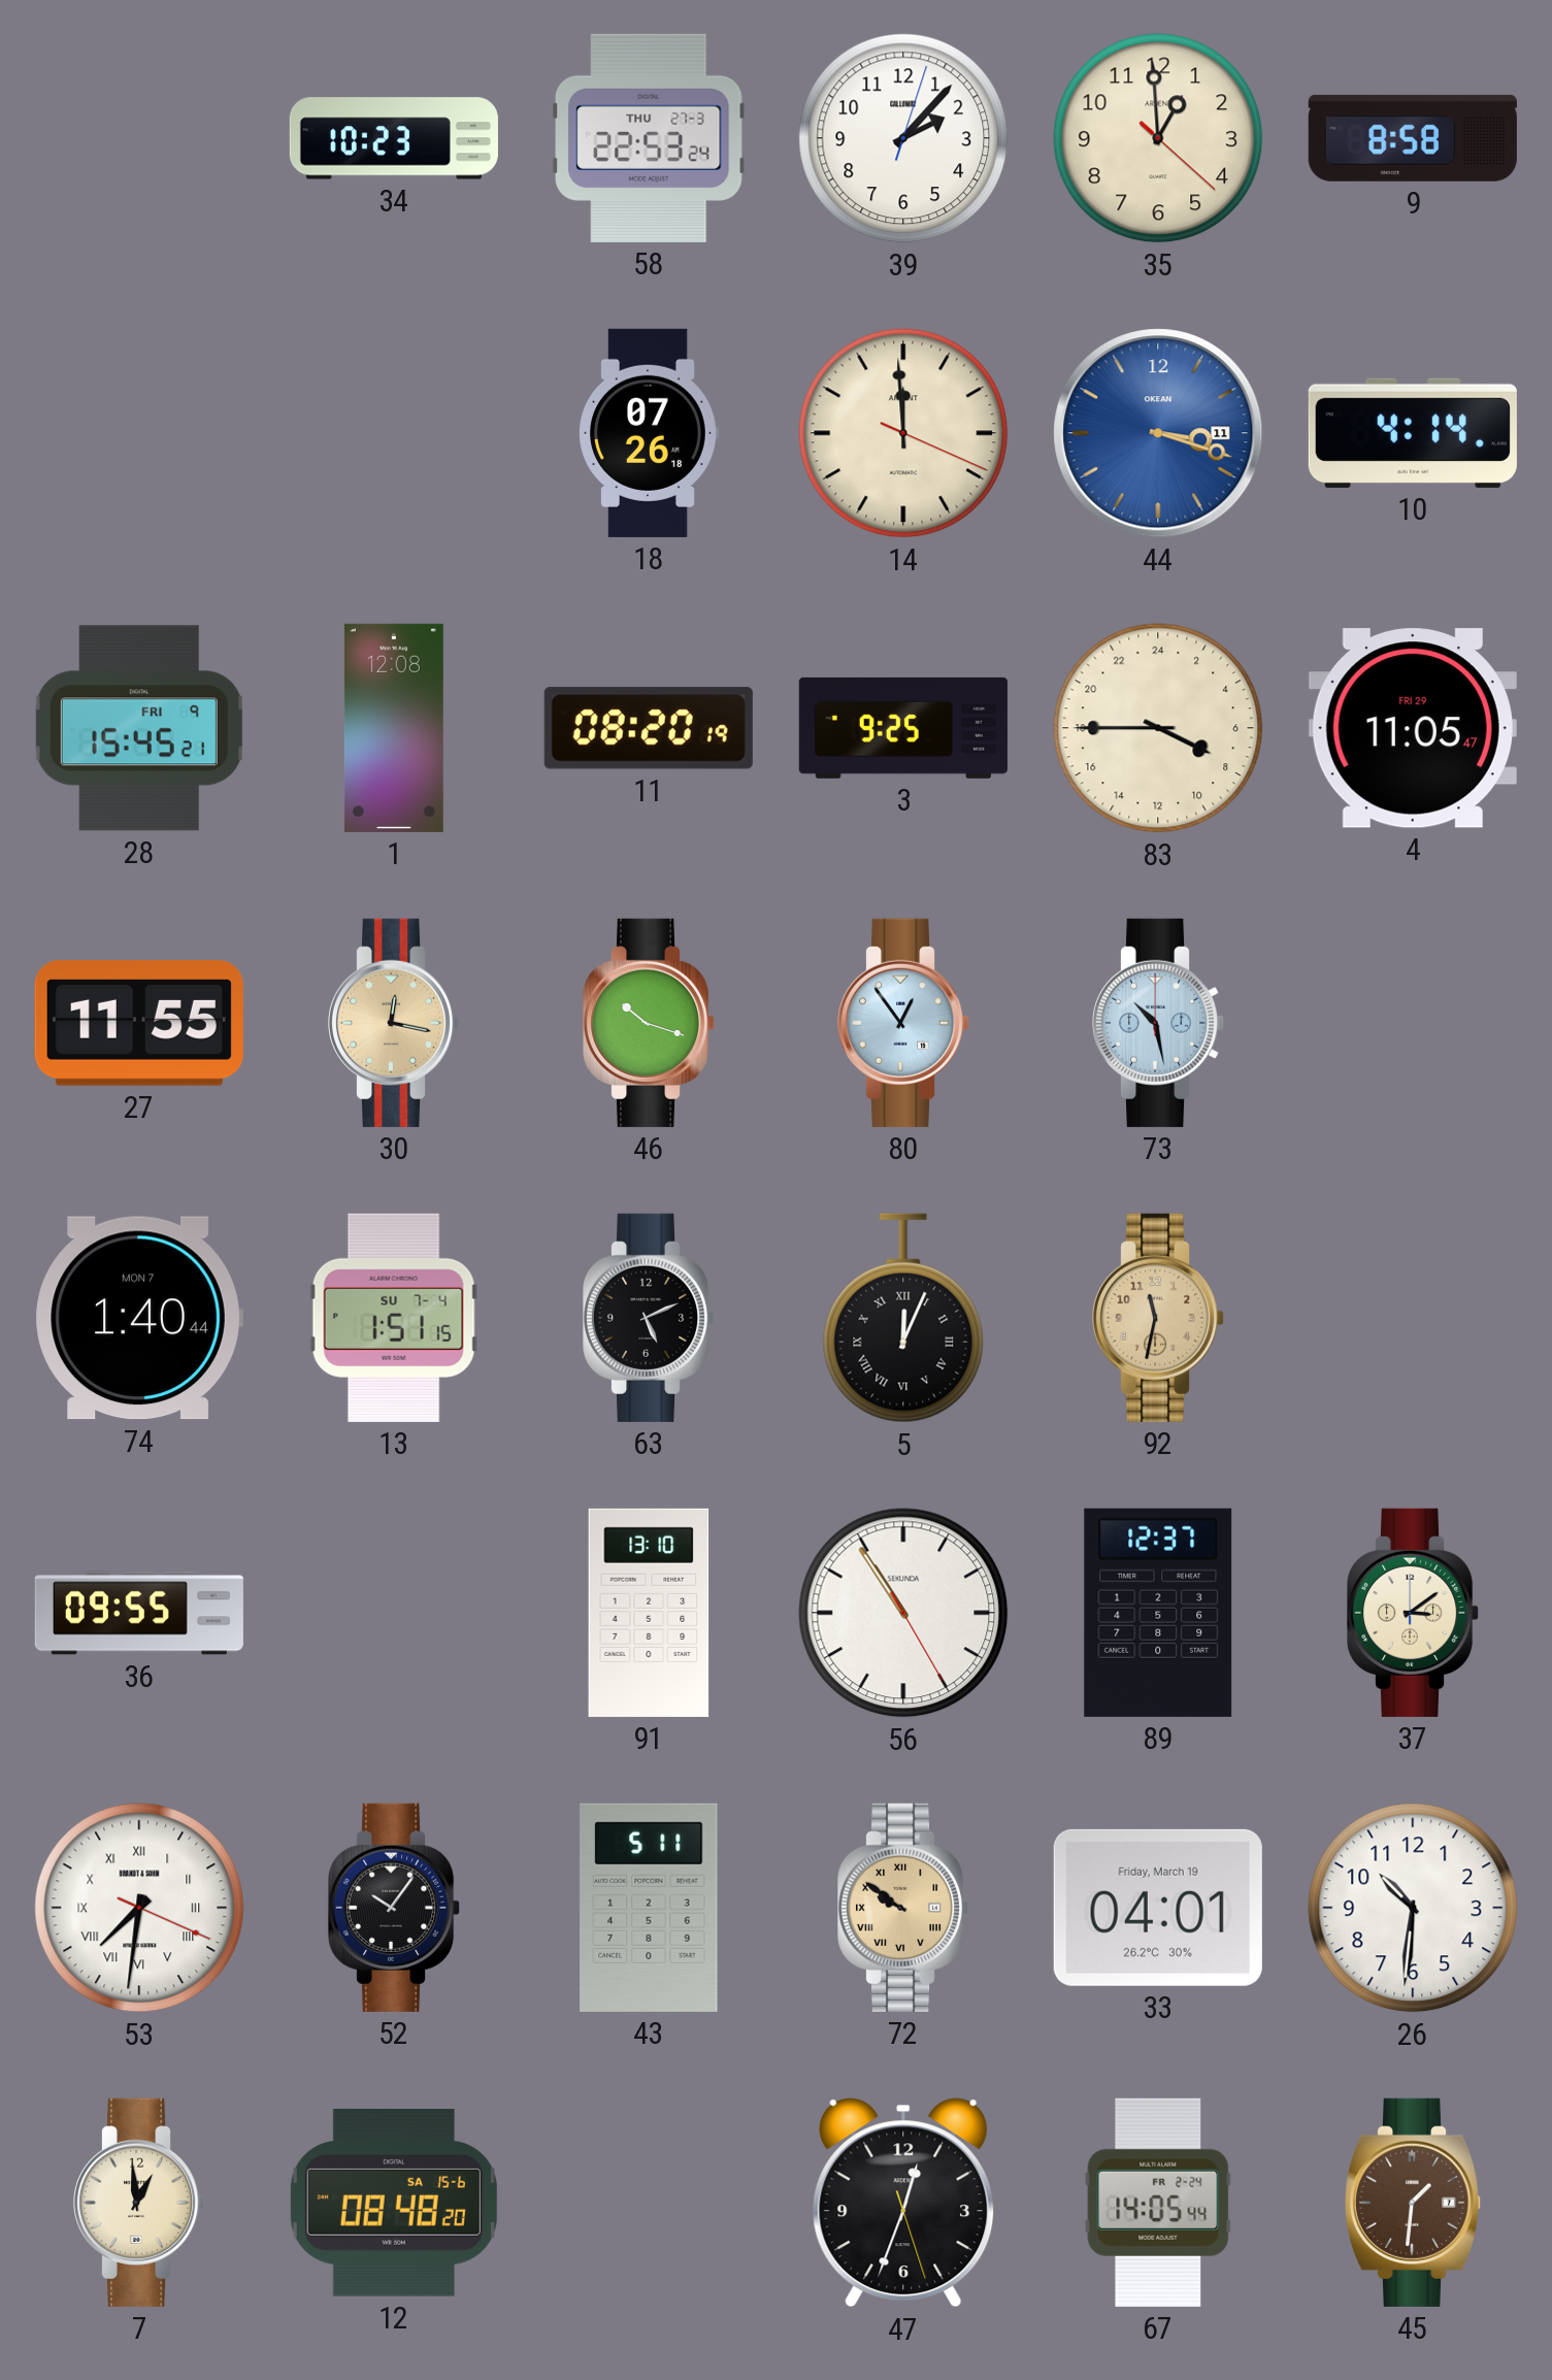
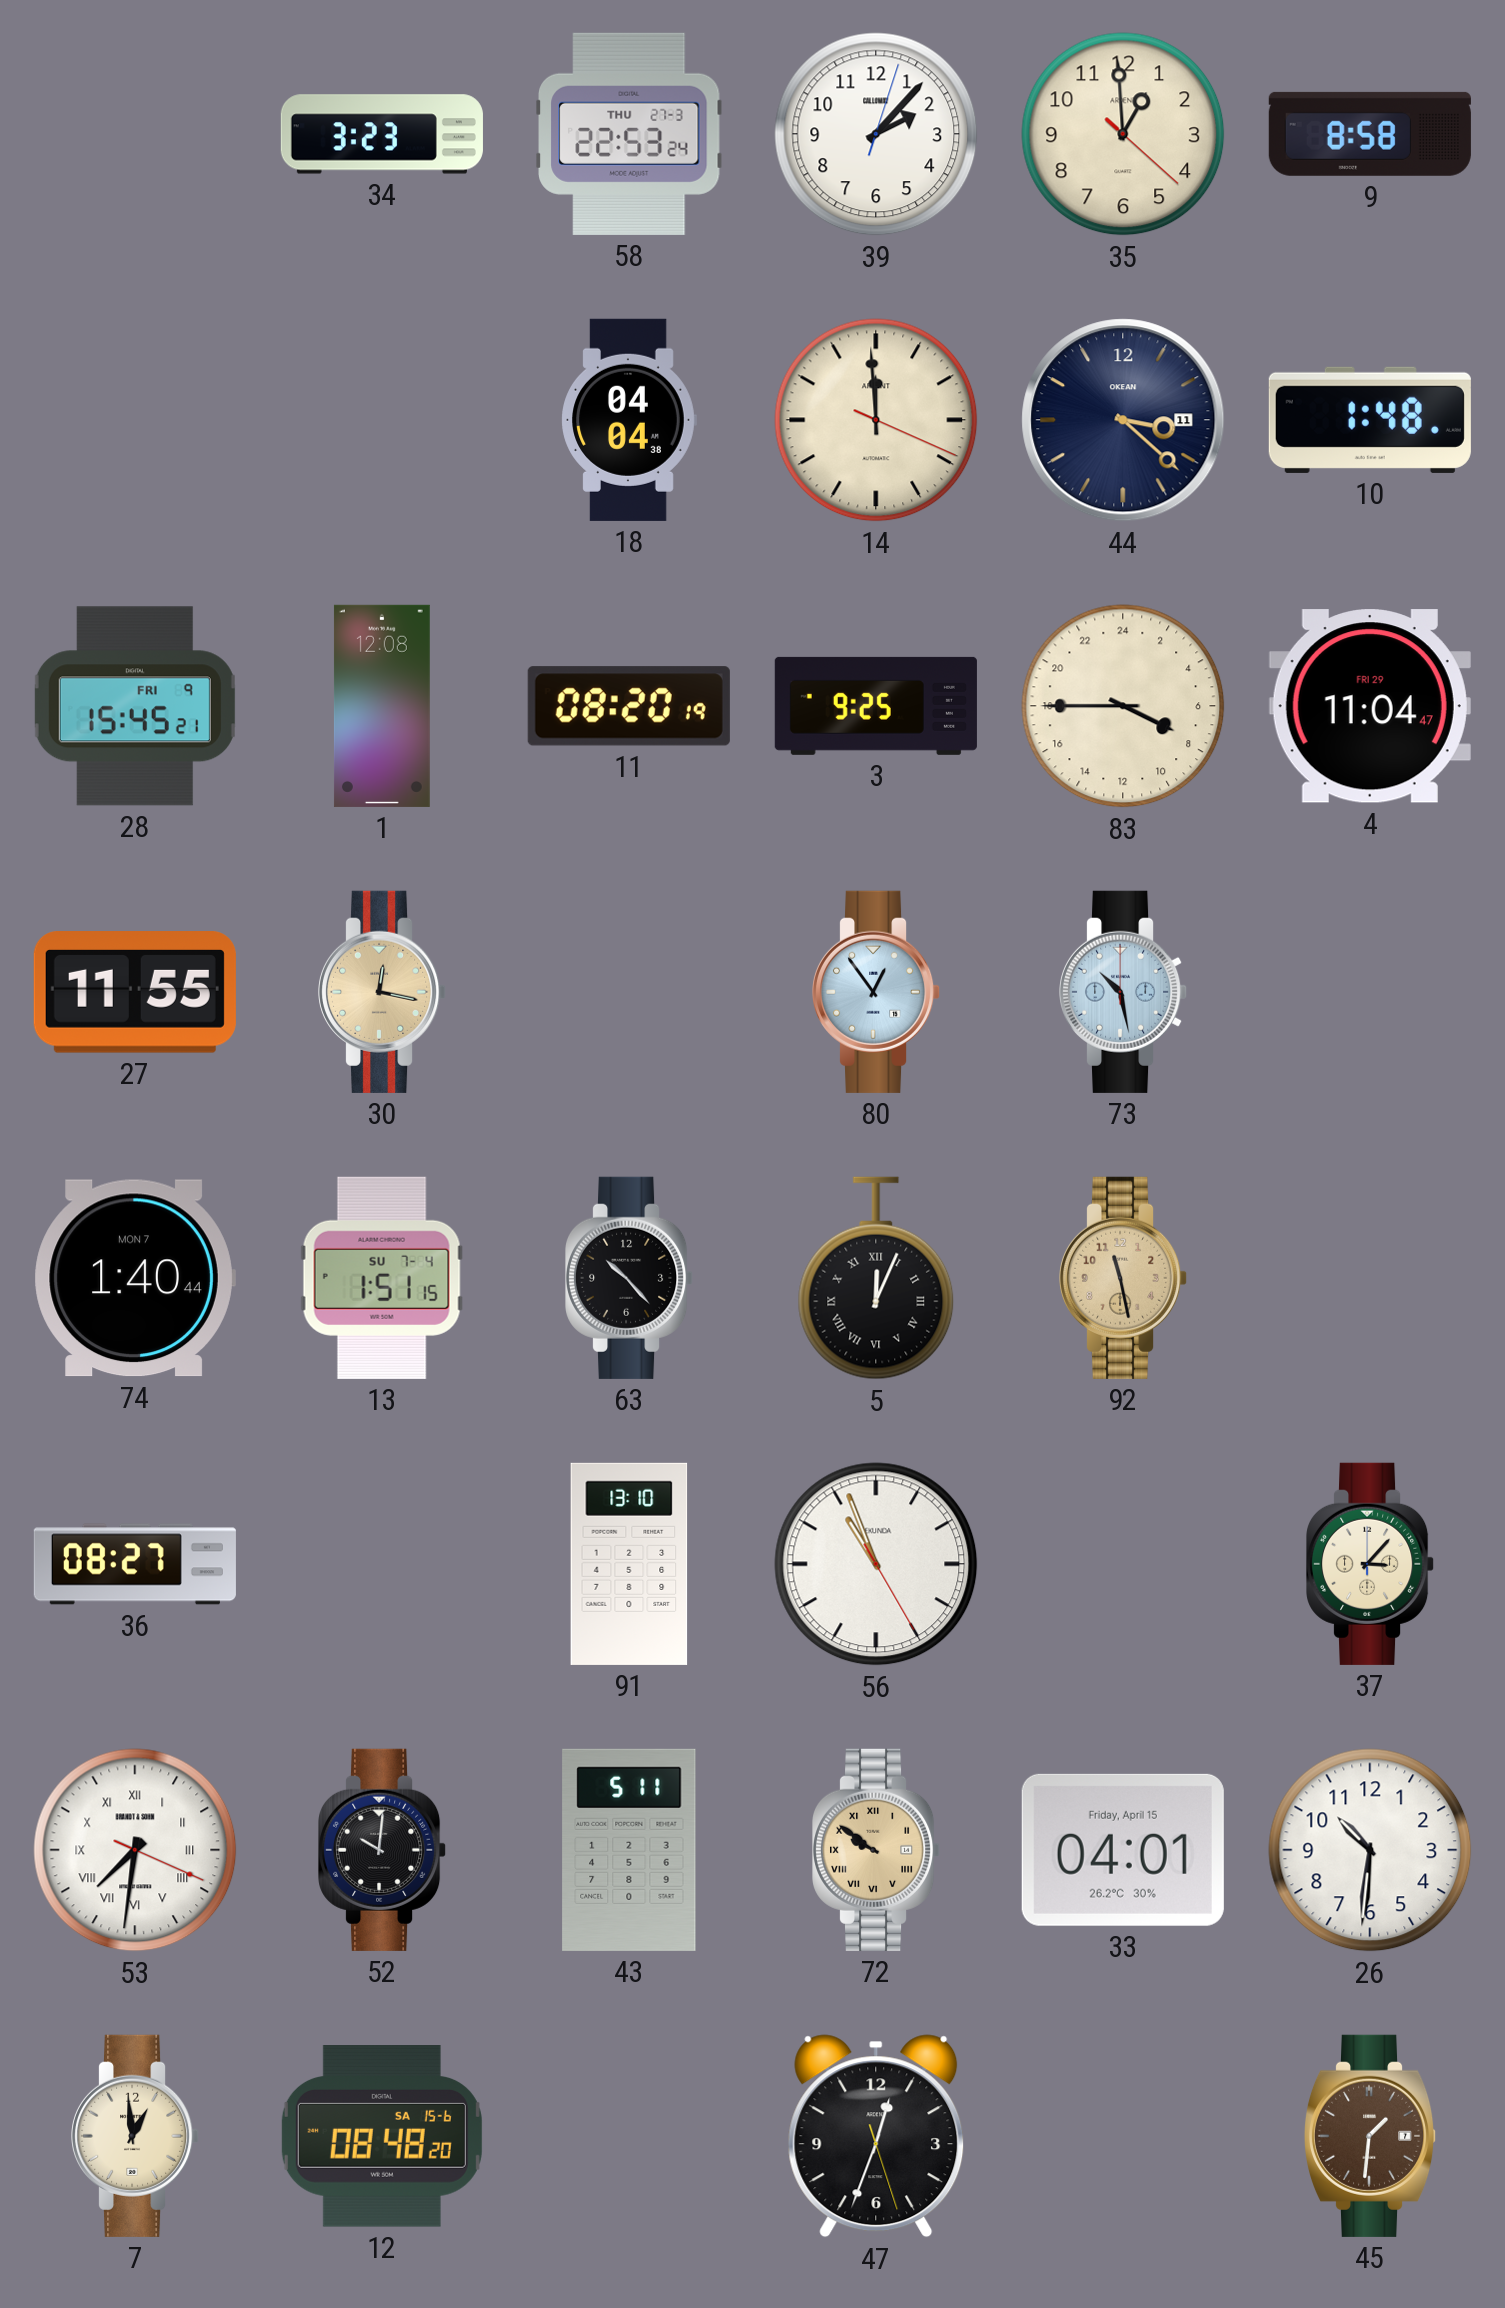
34: 10:23 -> 3:23
18: 07:26 -> 04:04
44: 3:18 -> 3:22
44 dial: blue -> navy
10: 4:14 -> 1:48
4: 11:05 -> 11:04
46: 10:18 -> none
63: 5:11 -> 10:23
92: 11:32 -> 11:28
36: 09:55 -> 08:27
56: 10:54 -> 10:56
89: 12:37 -> none
37: 3:09 -> 3:07
52: 10:06 -> 10:01
33 date: Friday, March 19 -> Friday, April 15
67: 14:05 -> none
